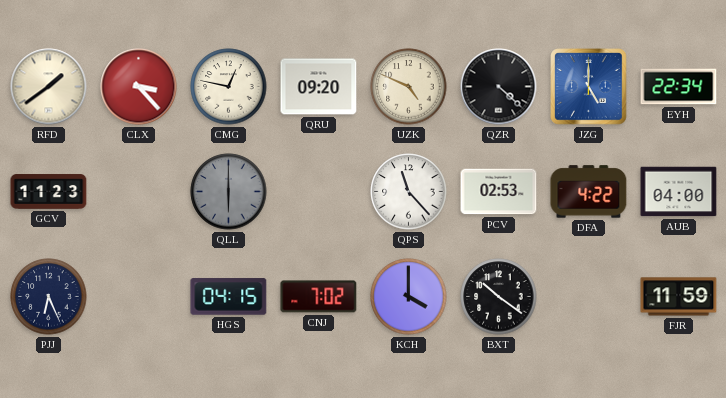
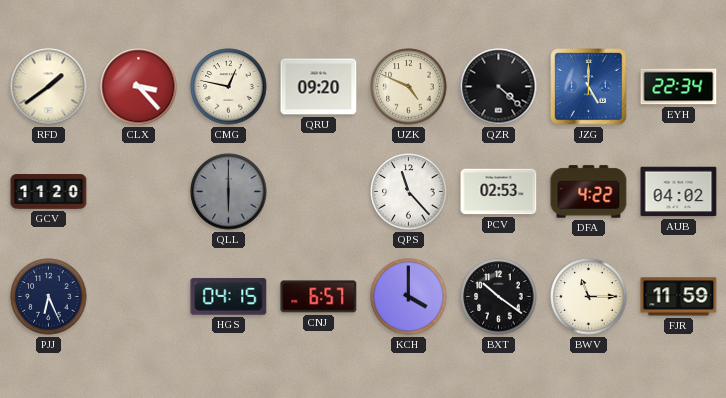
GCV: 11:23 -> 11:20
AUB: 04:00 -> 04:02
CNJ: 7:02 -> 6:57
BWV: none -> 11:15
